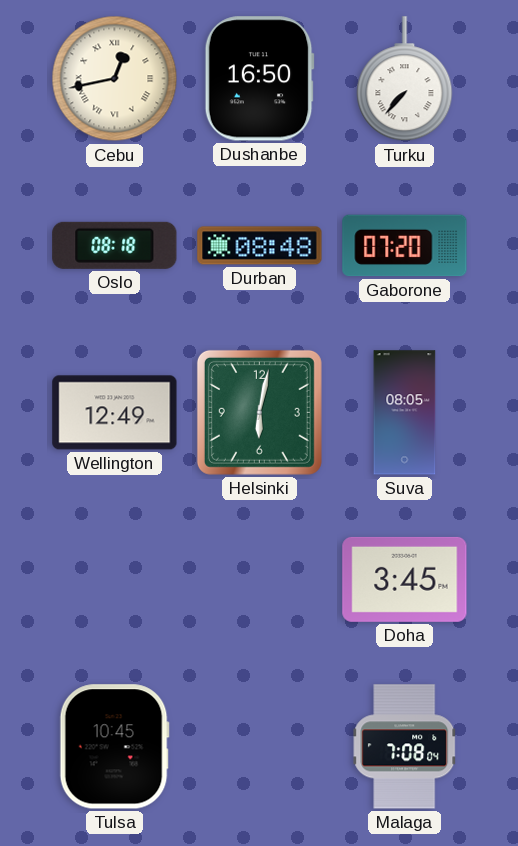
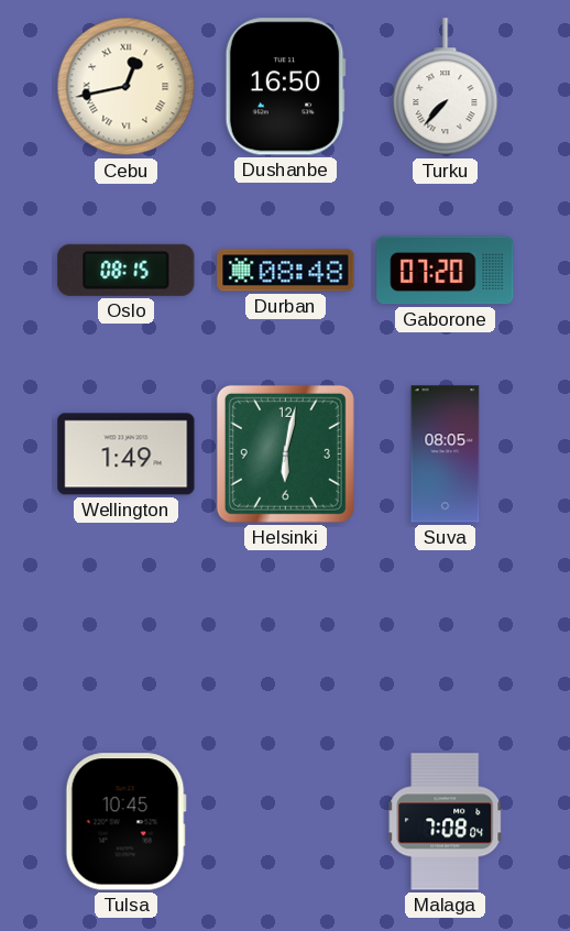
Oslo: 08:18 -> 08:15
Wellington: 12:49 -> 1:49
Doha: 3:45 -> none
